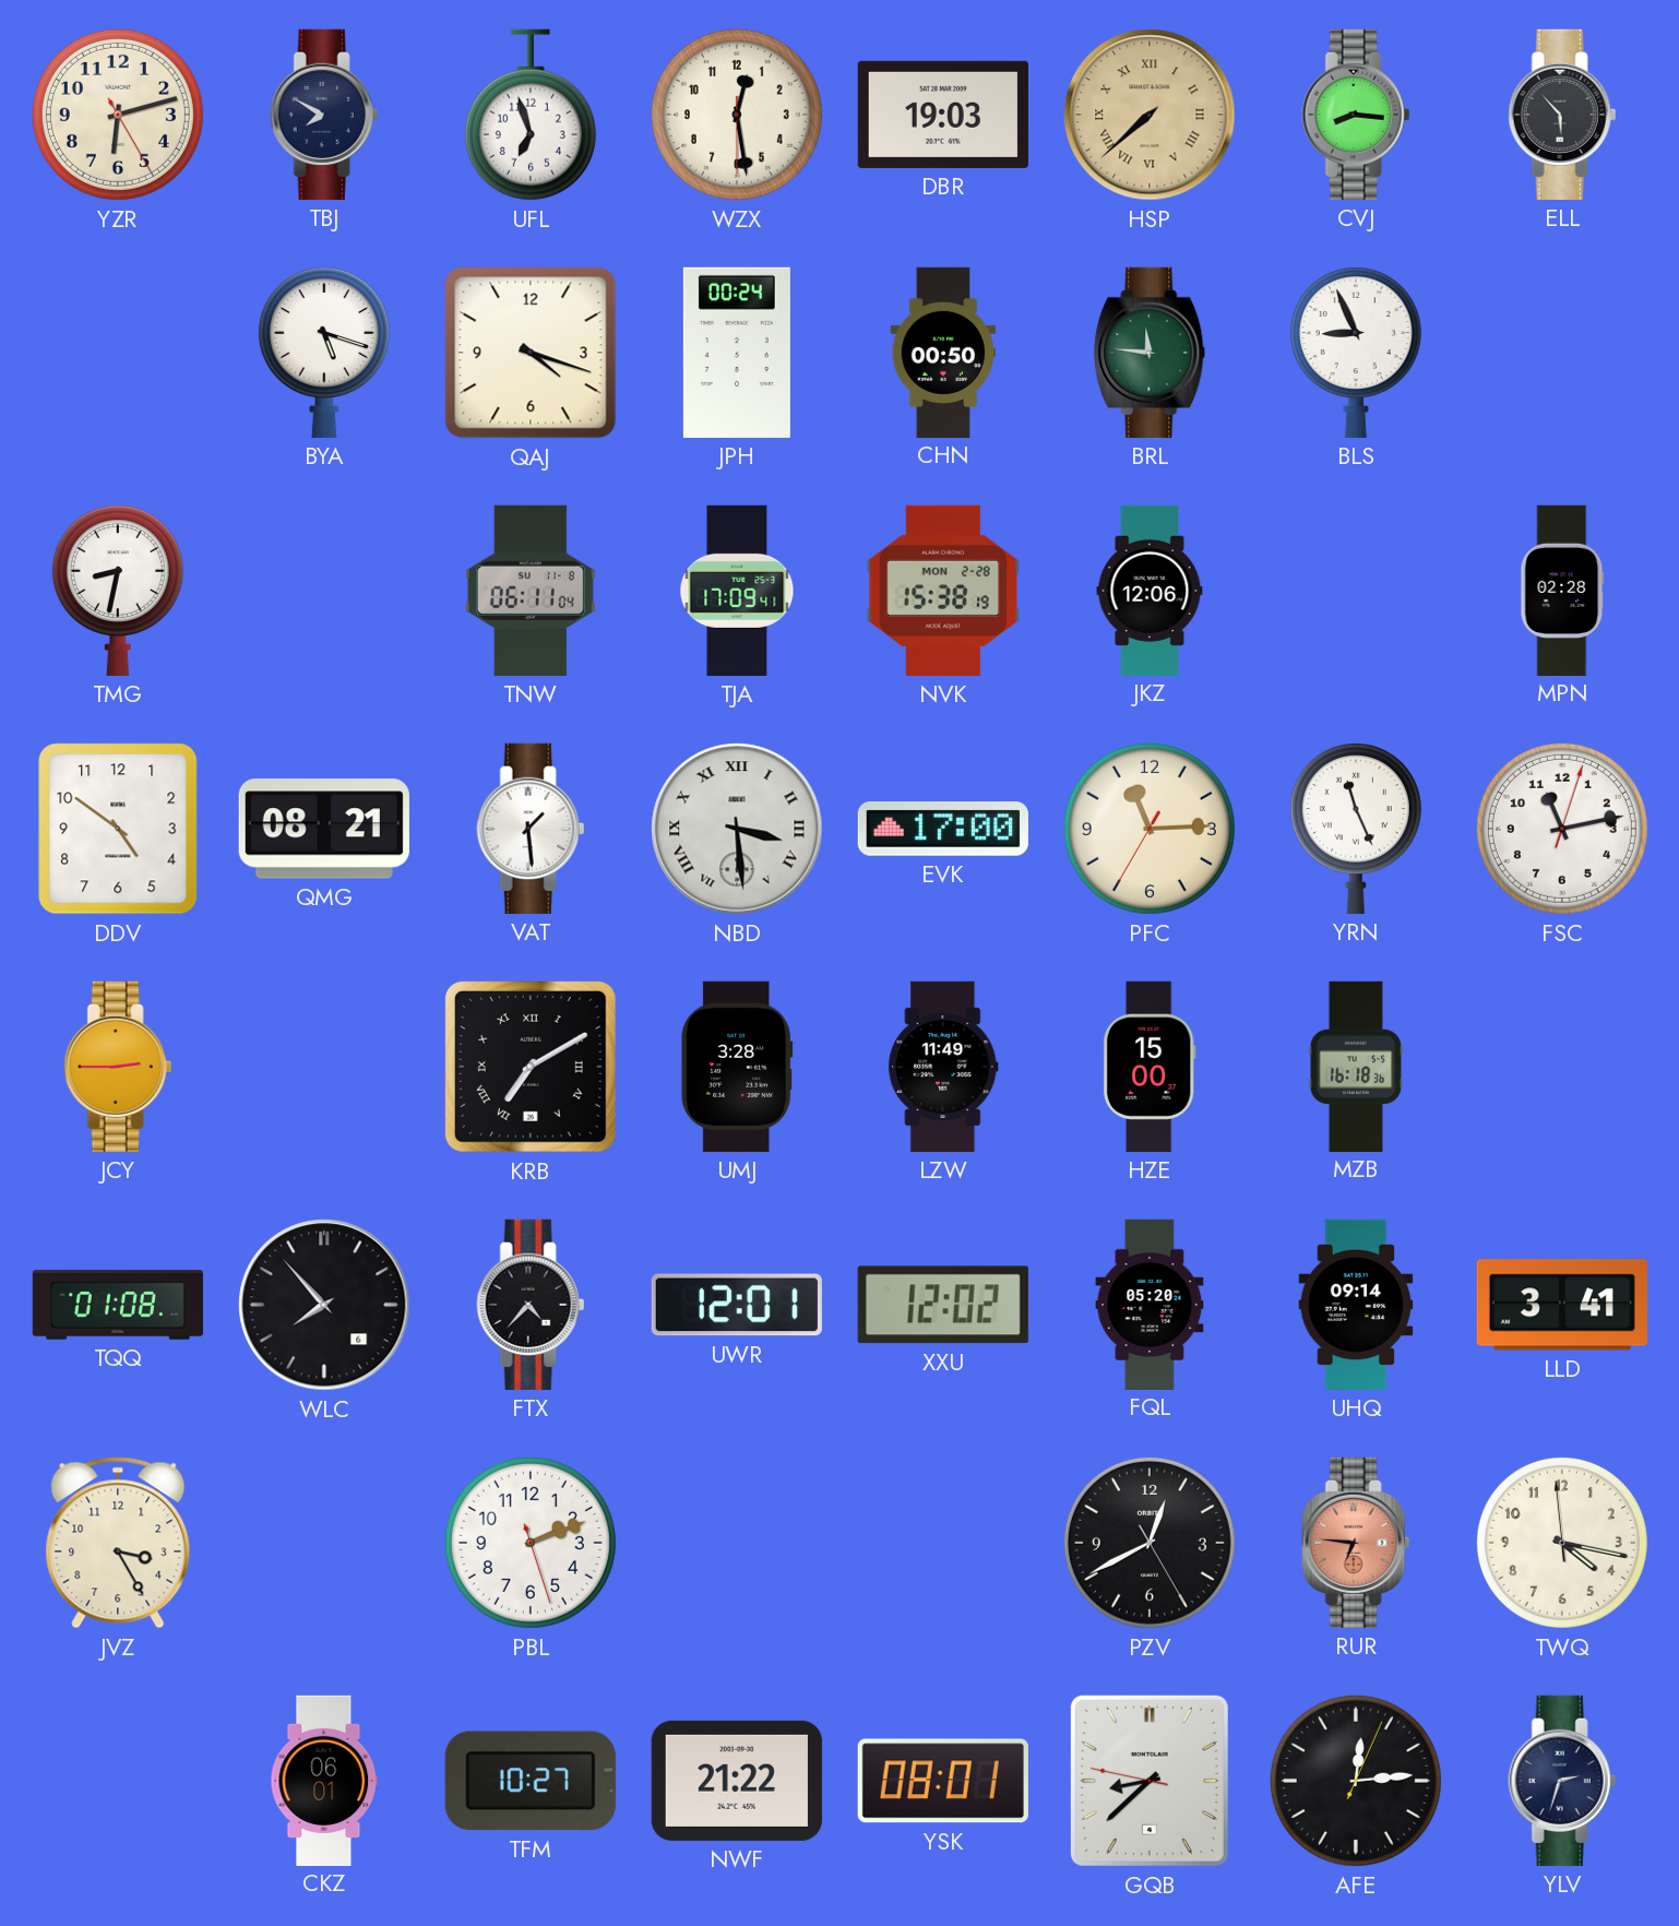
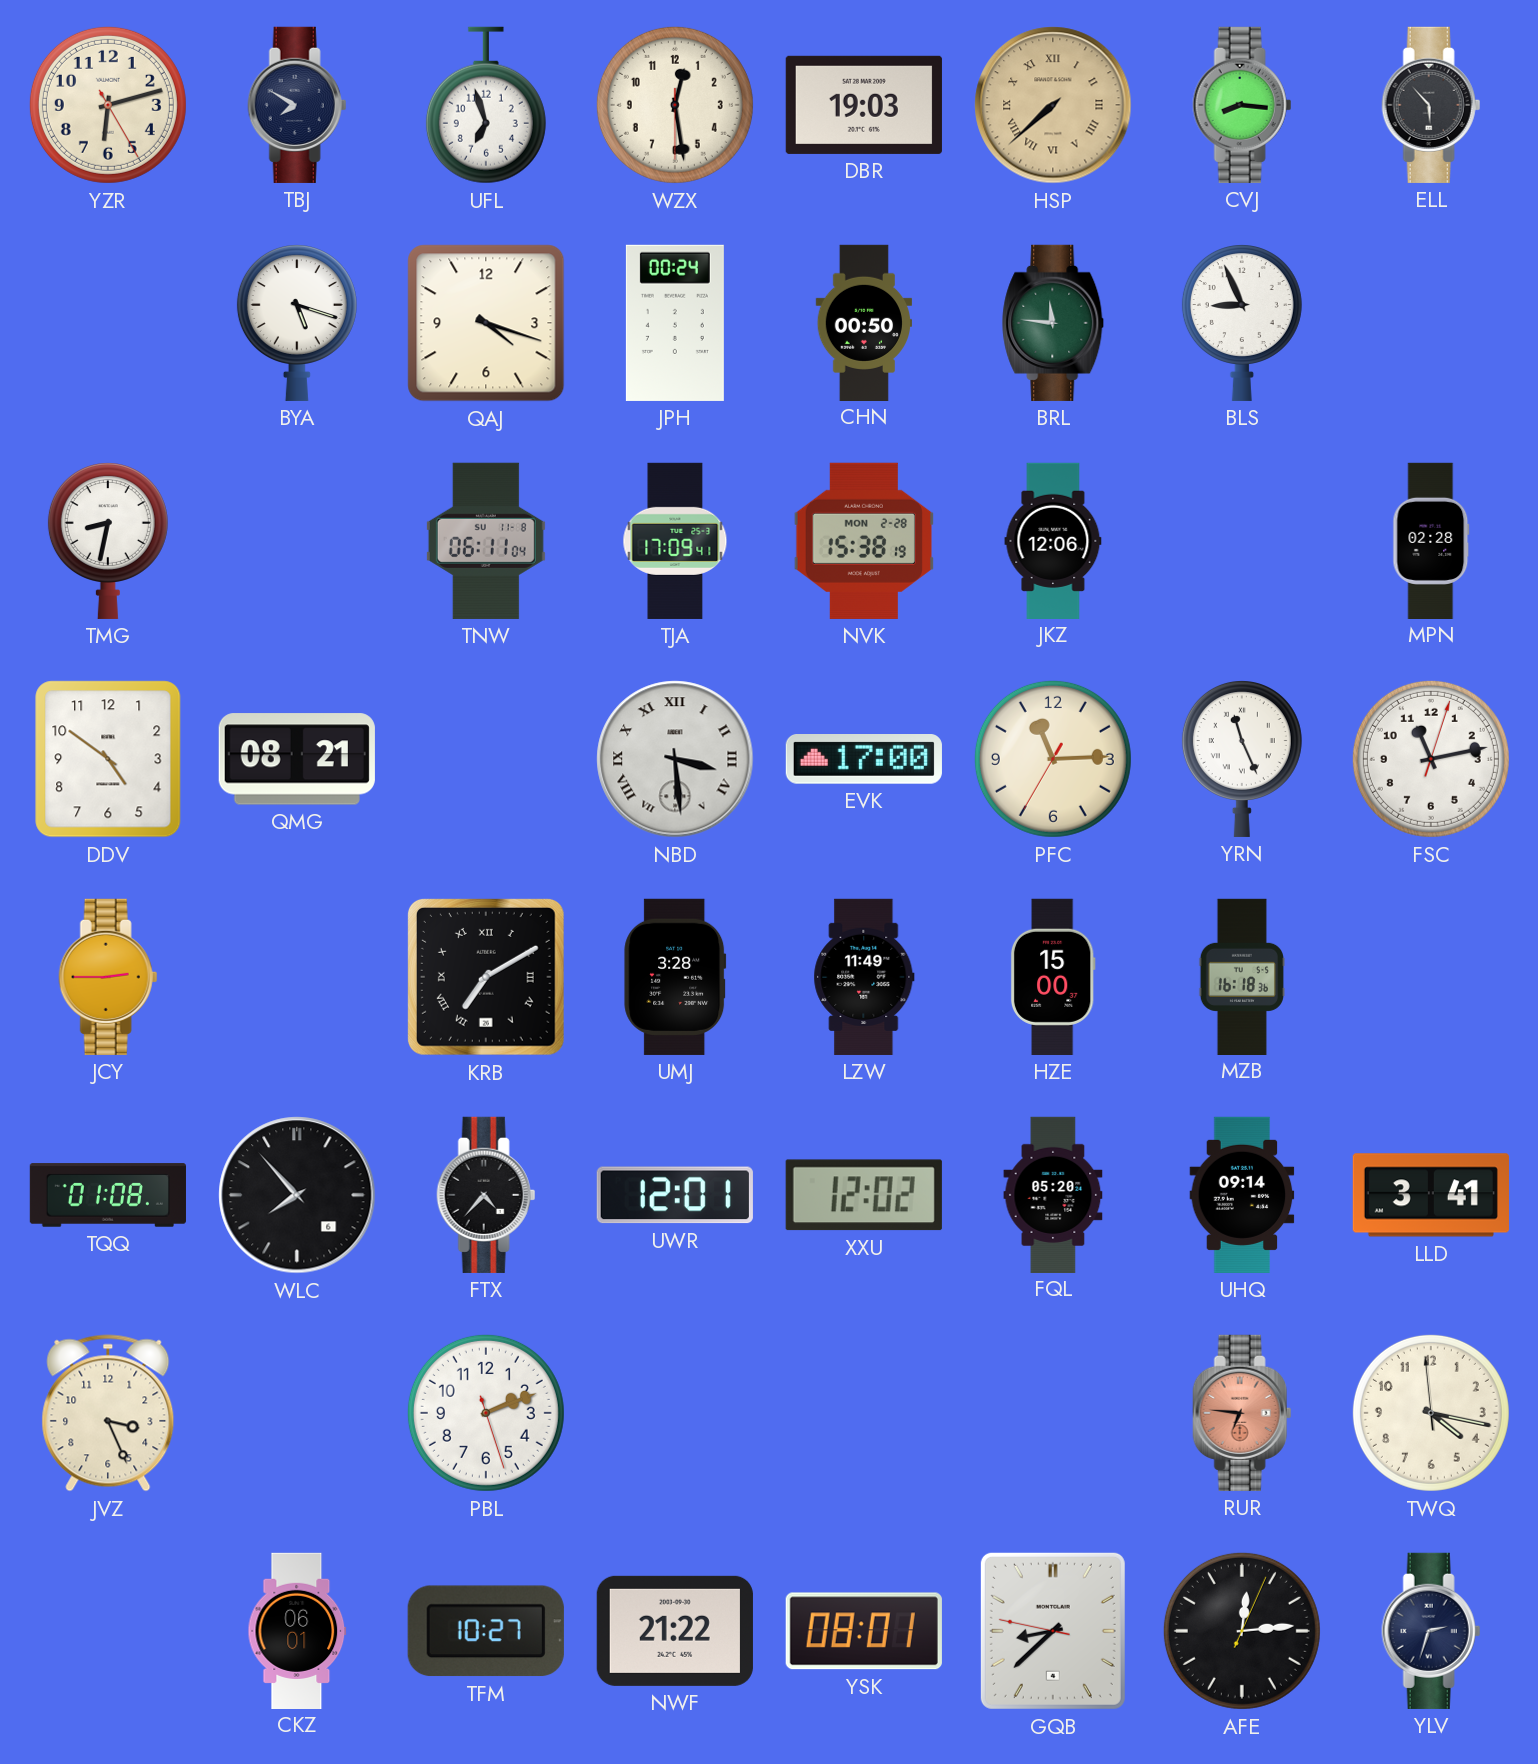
VAT: 1:29 -> none
JVZ: 3:25 -> 3:26
PZV: 12:40 -> none
